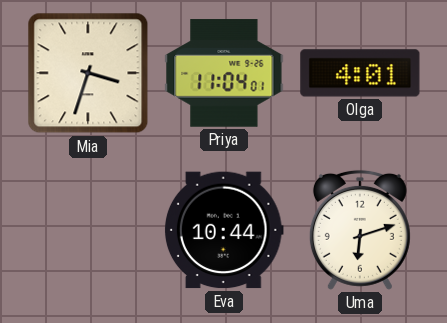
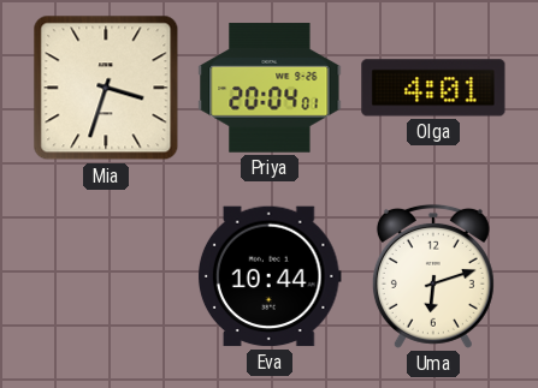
Priya: 11:04 -> 20:04
